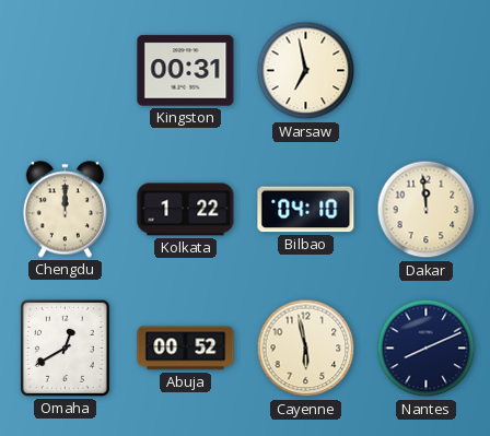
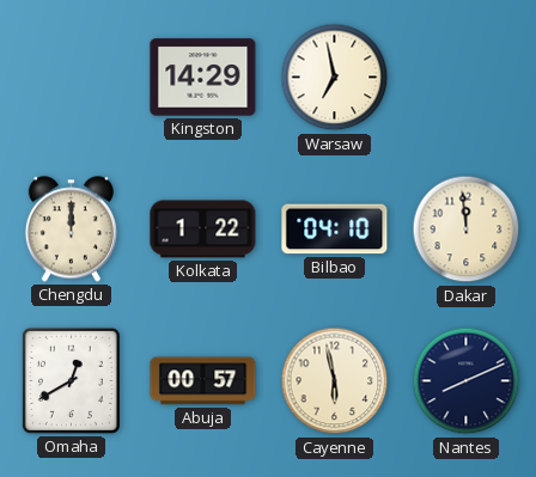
Kingston: 00:31 -> 14:29
Abuja: 00:52 -> 00:57
